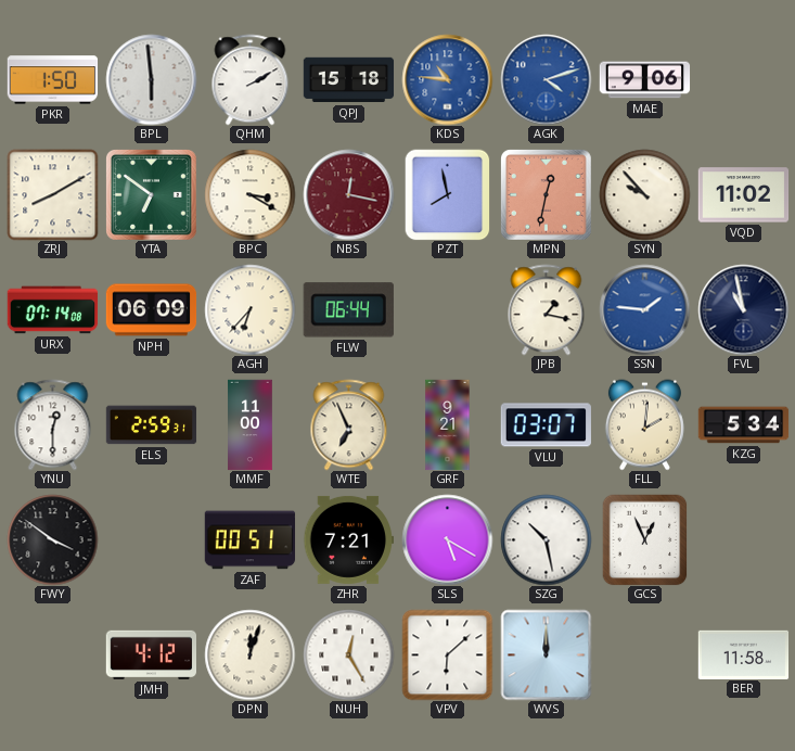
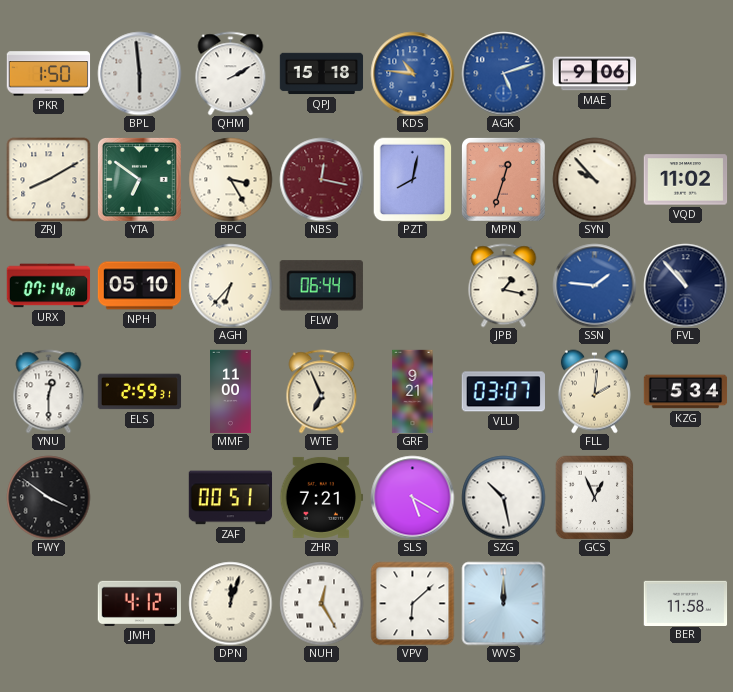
AGK: 4:12 -> 5:12
BPC: 3:20 -> 3:25
PZT: 7:58 -> 8:02
MPN: 12:32 -> 12:33
NPH: 06:09 -> 05:10
FVL: 10:58 -> 10:53
